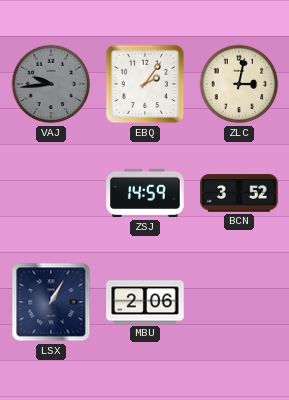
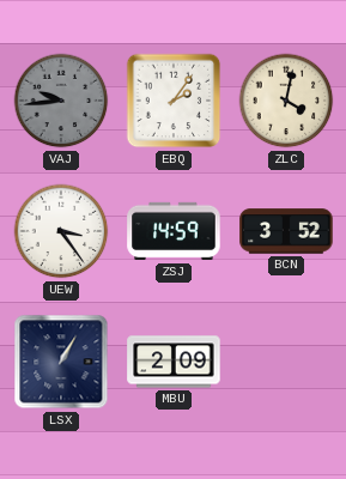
ZLC: 3:02 -> 4:02
UEW: none -> 3:24
MBU: 2:06 -> 2:09
